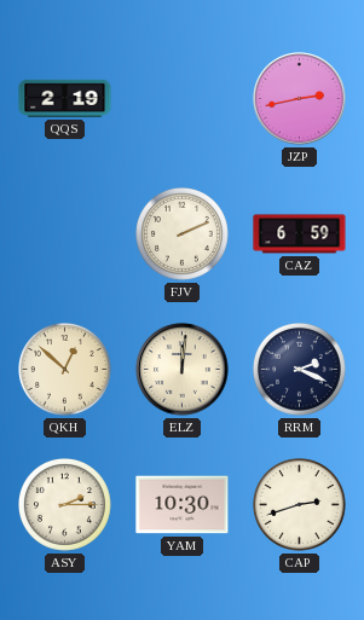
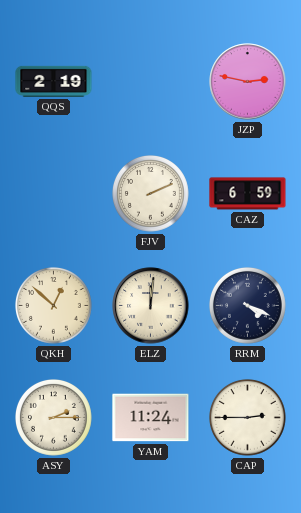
JZP: 2:43 -> 2:47
RRM: 2:19 -> 4:19
YAM: 10:30 -> 11:24
CAP: 2:42 -> 2:45
